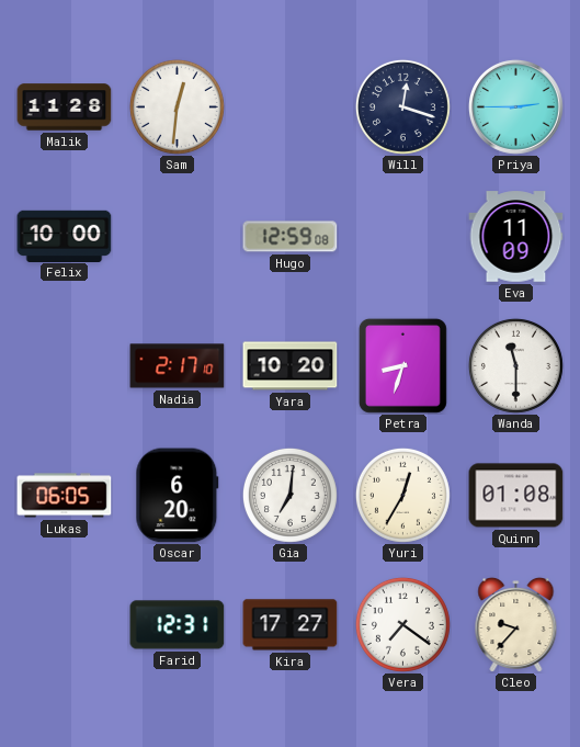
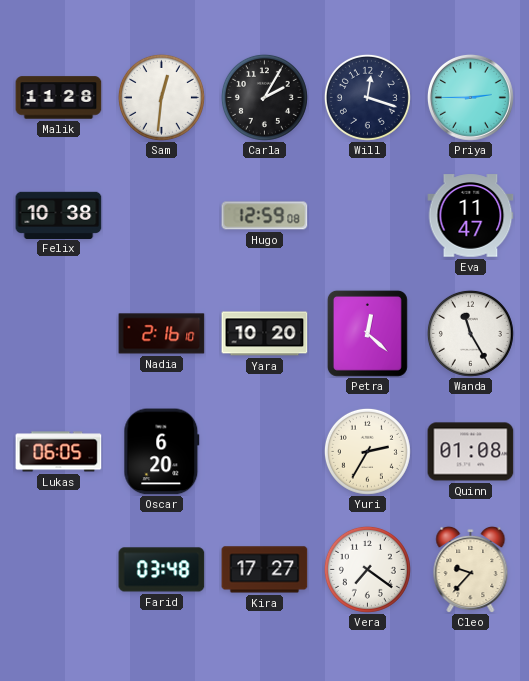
Carla: none -> 2:05
Felix: 10:00 -> 10:38
Eva: 11:09 -> 11:47
Nadia: 2:17 -> 2:16
Petra: 8:33 -> 12:22
Wanda: 11:30 -> 11:25
Gia: 7:01 -> none
Yuri: 12:35 -> 2:35
Farid: 12:31 -> 03:48
